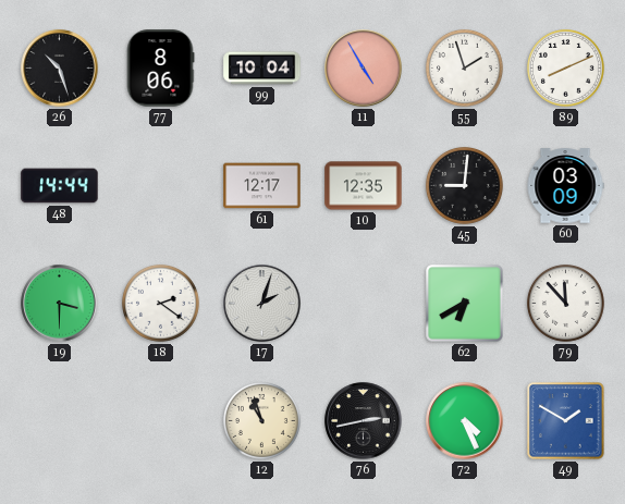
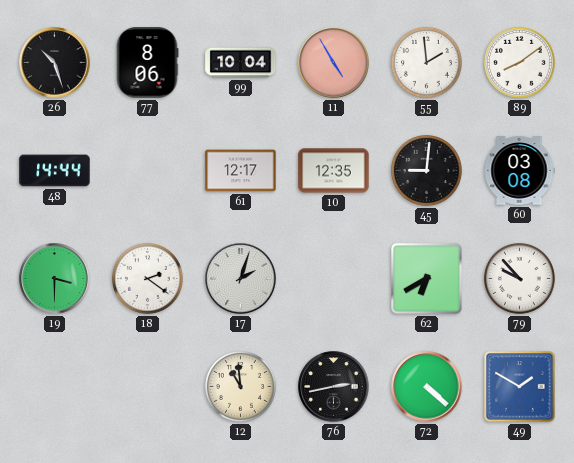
55: 1:57 -> 1:59
89: 8:11 -> 8:09
60: 03:09 -> 03:08
79: 11:53 -> 9:53
12: 10:57 -> 10:59
72: 4:26 -> 4:22
